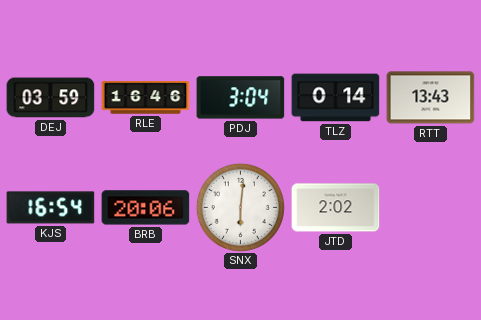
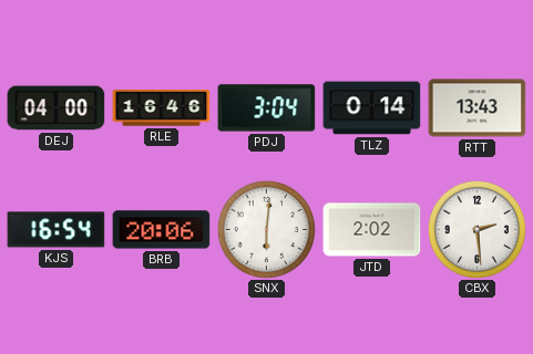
DEJ: 03:59 -> 04:00
CBX: none -> 2:29
